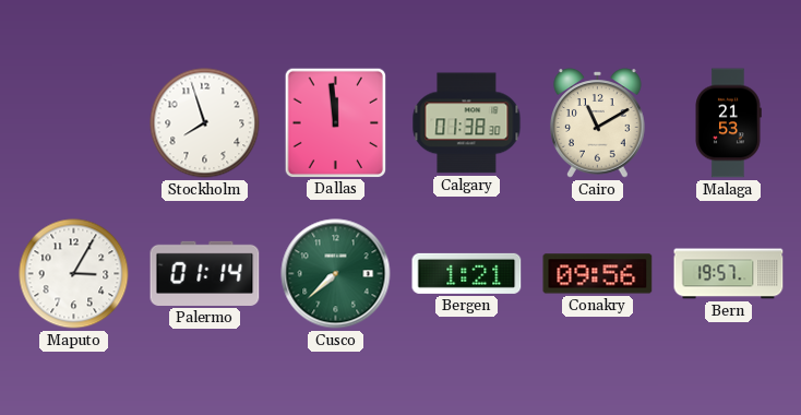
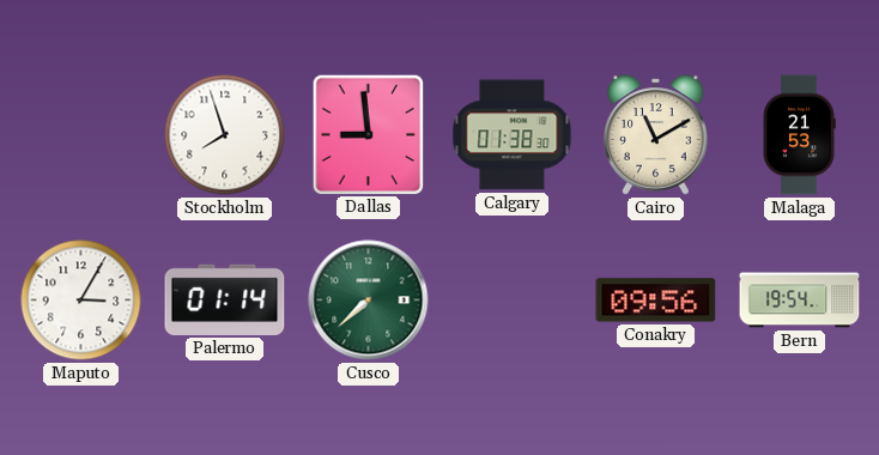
Dallas: 11:59 -> 8:59
Bergen: 1:21 -> none
Bern: 19:57 -> 19:54
